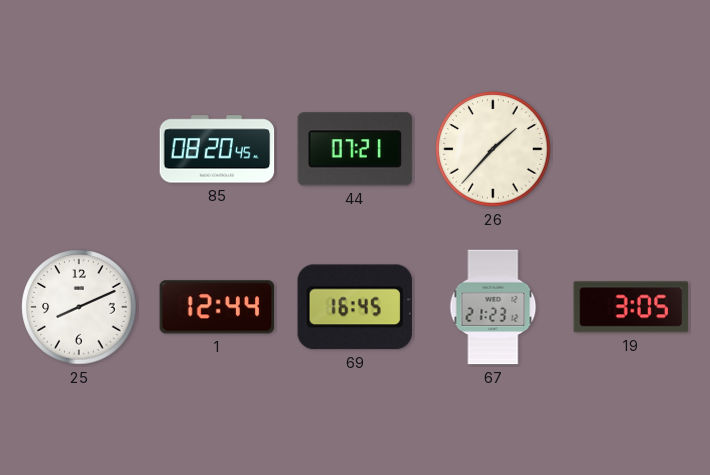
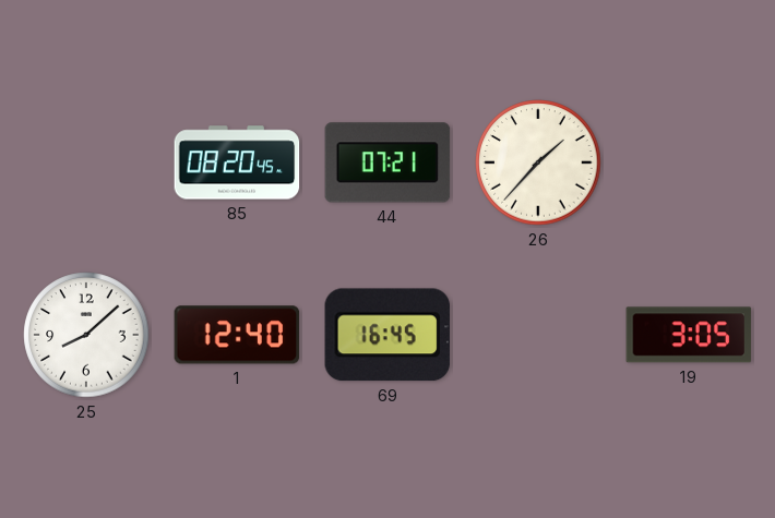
25: 8:11 -> 8:08
1: 12:44 -> 12:40
67: 21:23 -> none
